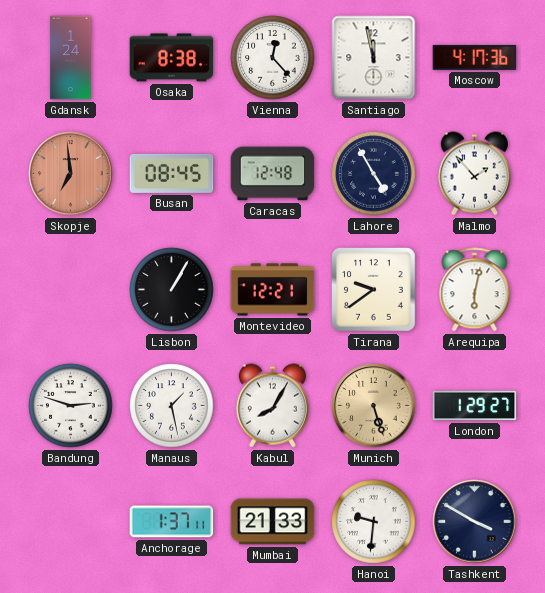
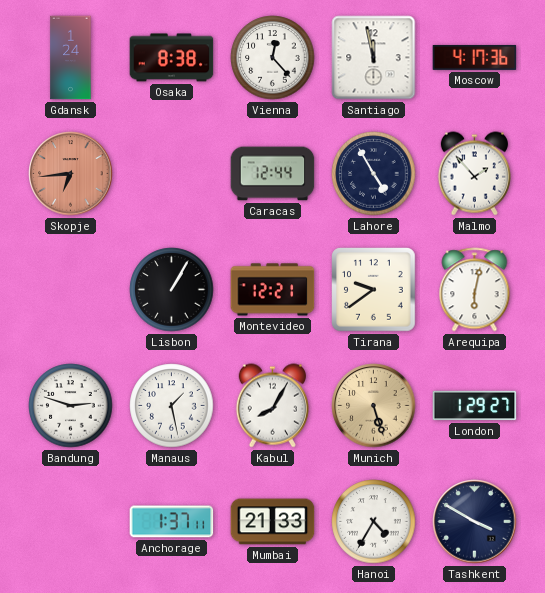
Skopje: 6:59 -> 6:44
Busan: 08:45 -> none
Caracas: 12:48 -> 12:44
Hanoi: 9:31 -> 4:35
